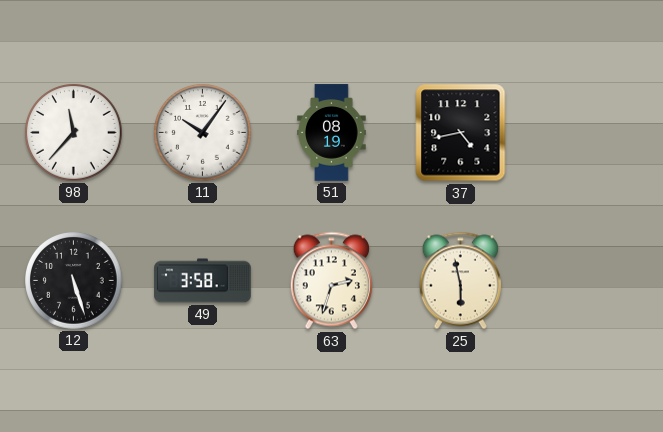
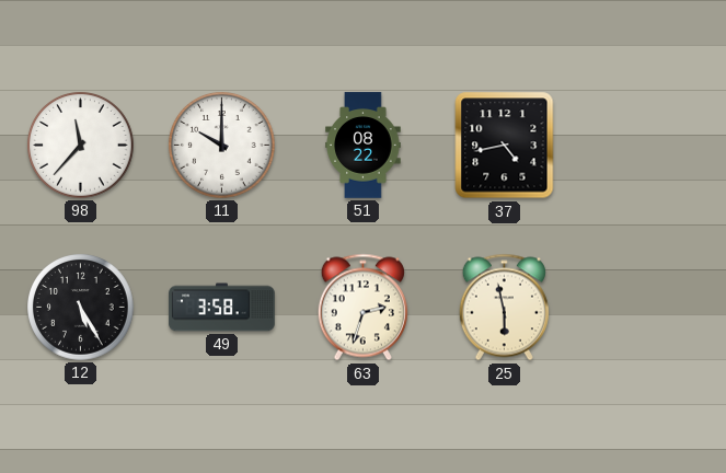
11: 10:06 -> 10:00
51: 08:19 -> 08:22
12: 5:27 -> 5:25
